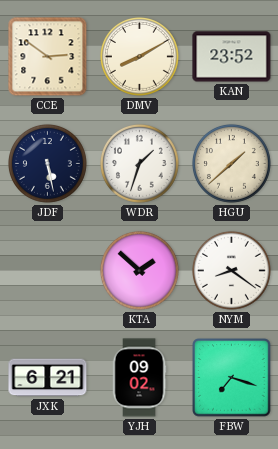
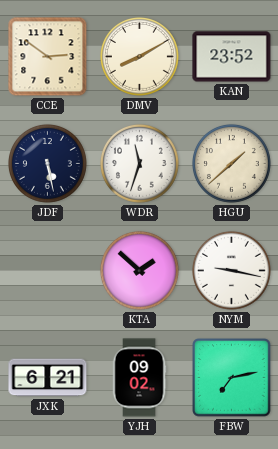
WDR: 1:33 -> 11:33
NYM: 8:21 -> 9:17
FBW: 7:18 -> 7:13
